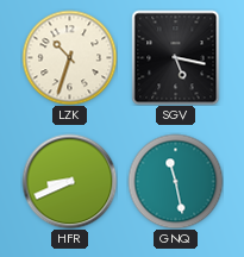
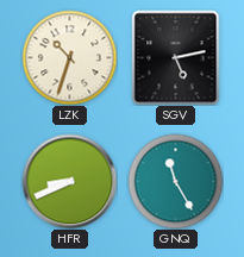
SGV: 5:17 -> 5:13
GNQ: 11:28 -> 11:25
